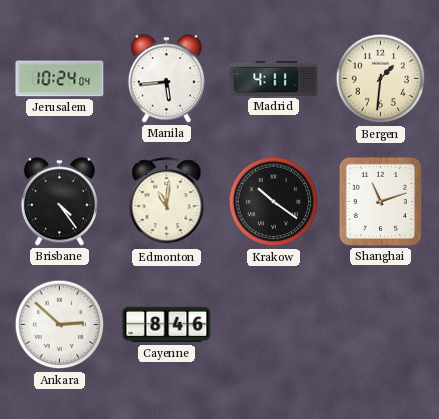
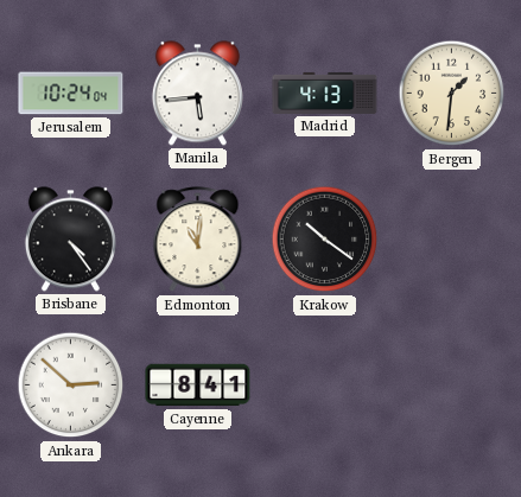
Madrid: 4:11 -> 4:13
Shanghai: 11:12 -> none
Cayenne: 8:46 -> 8:41
